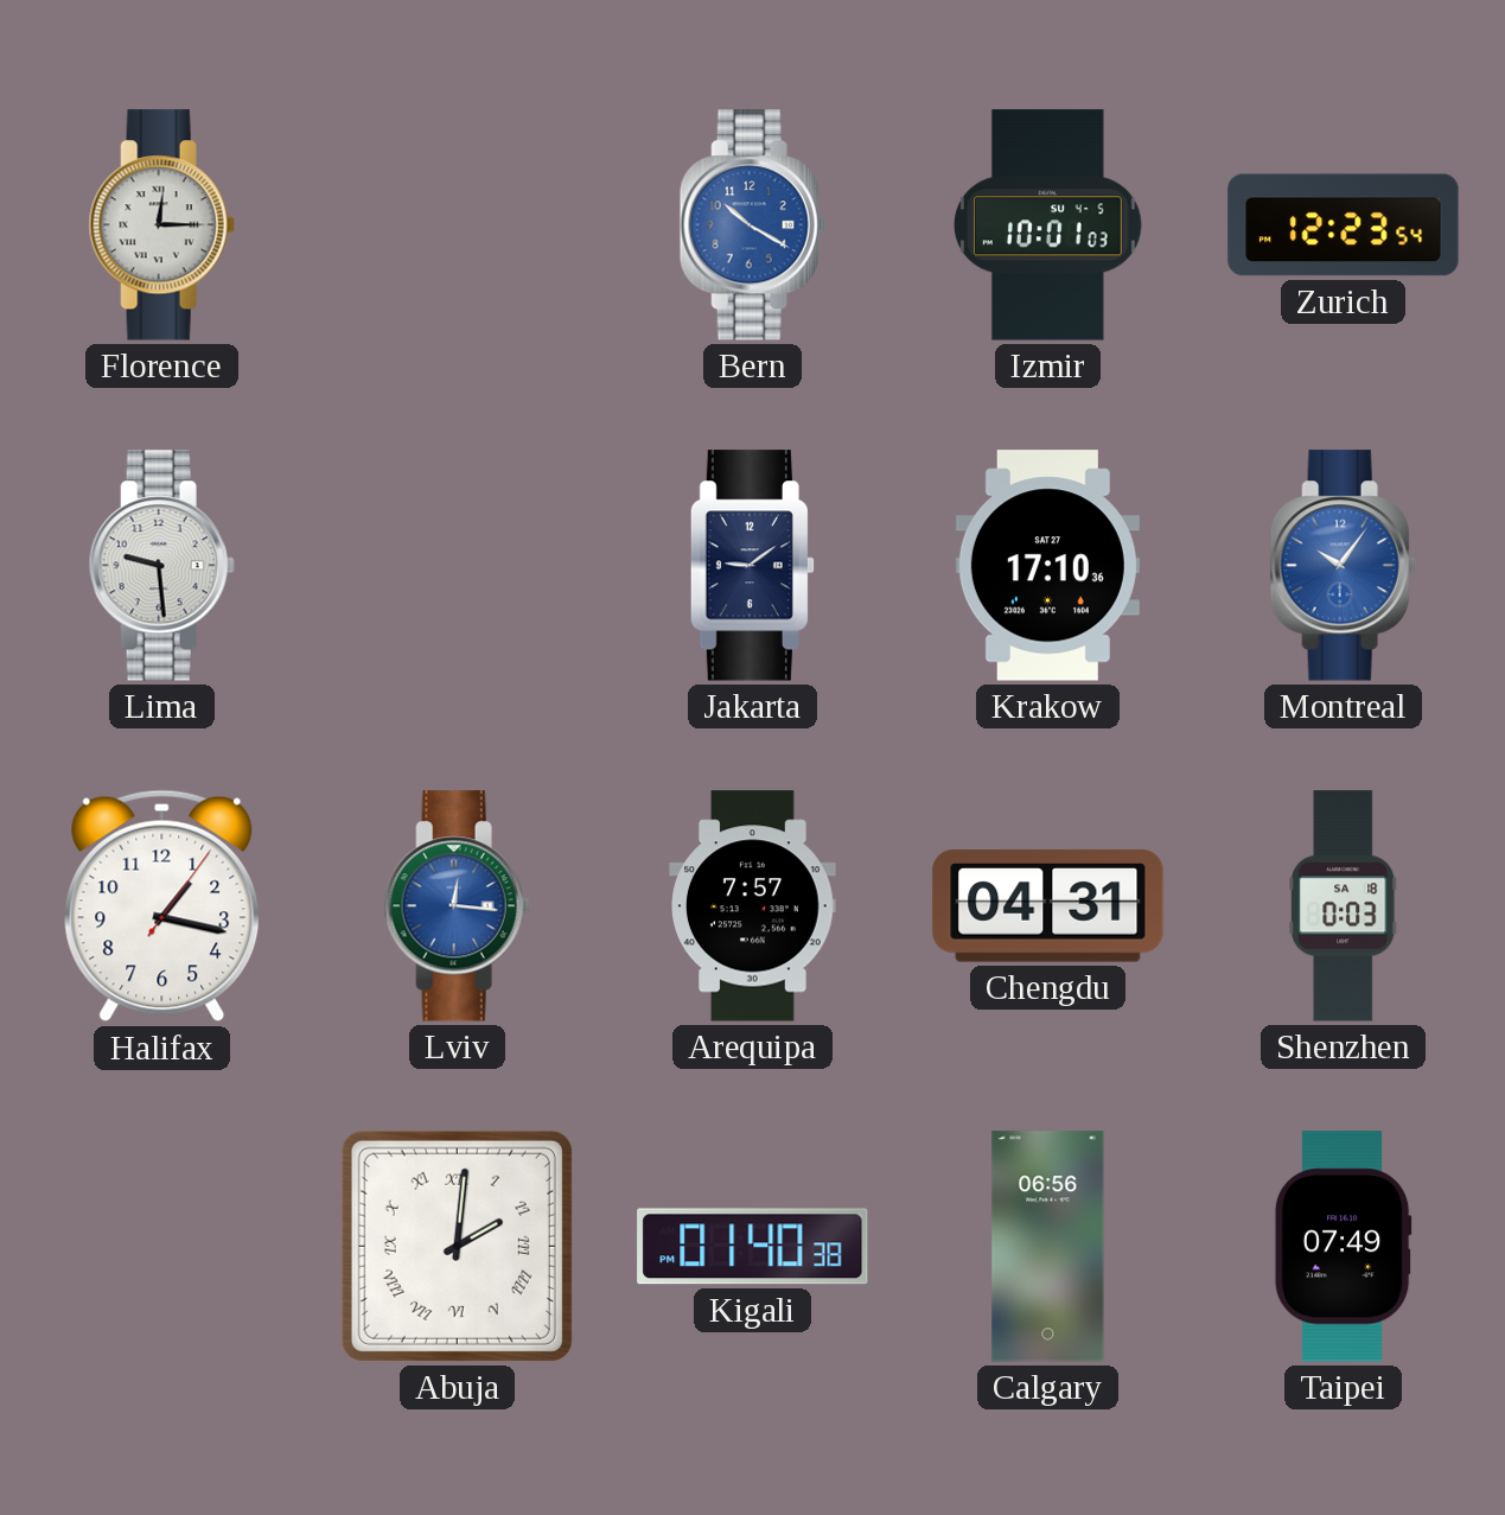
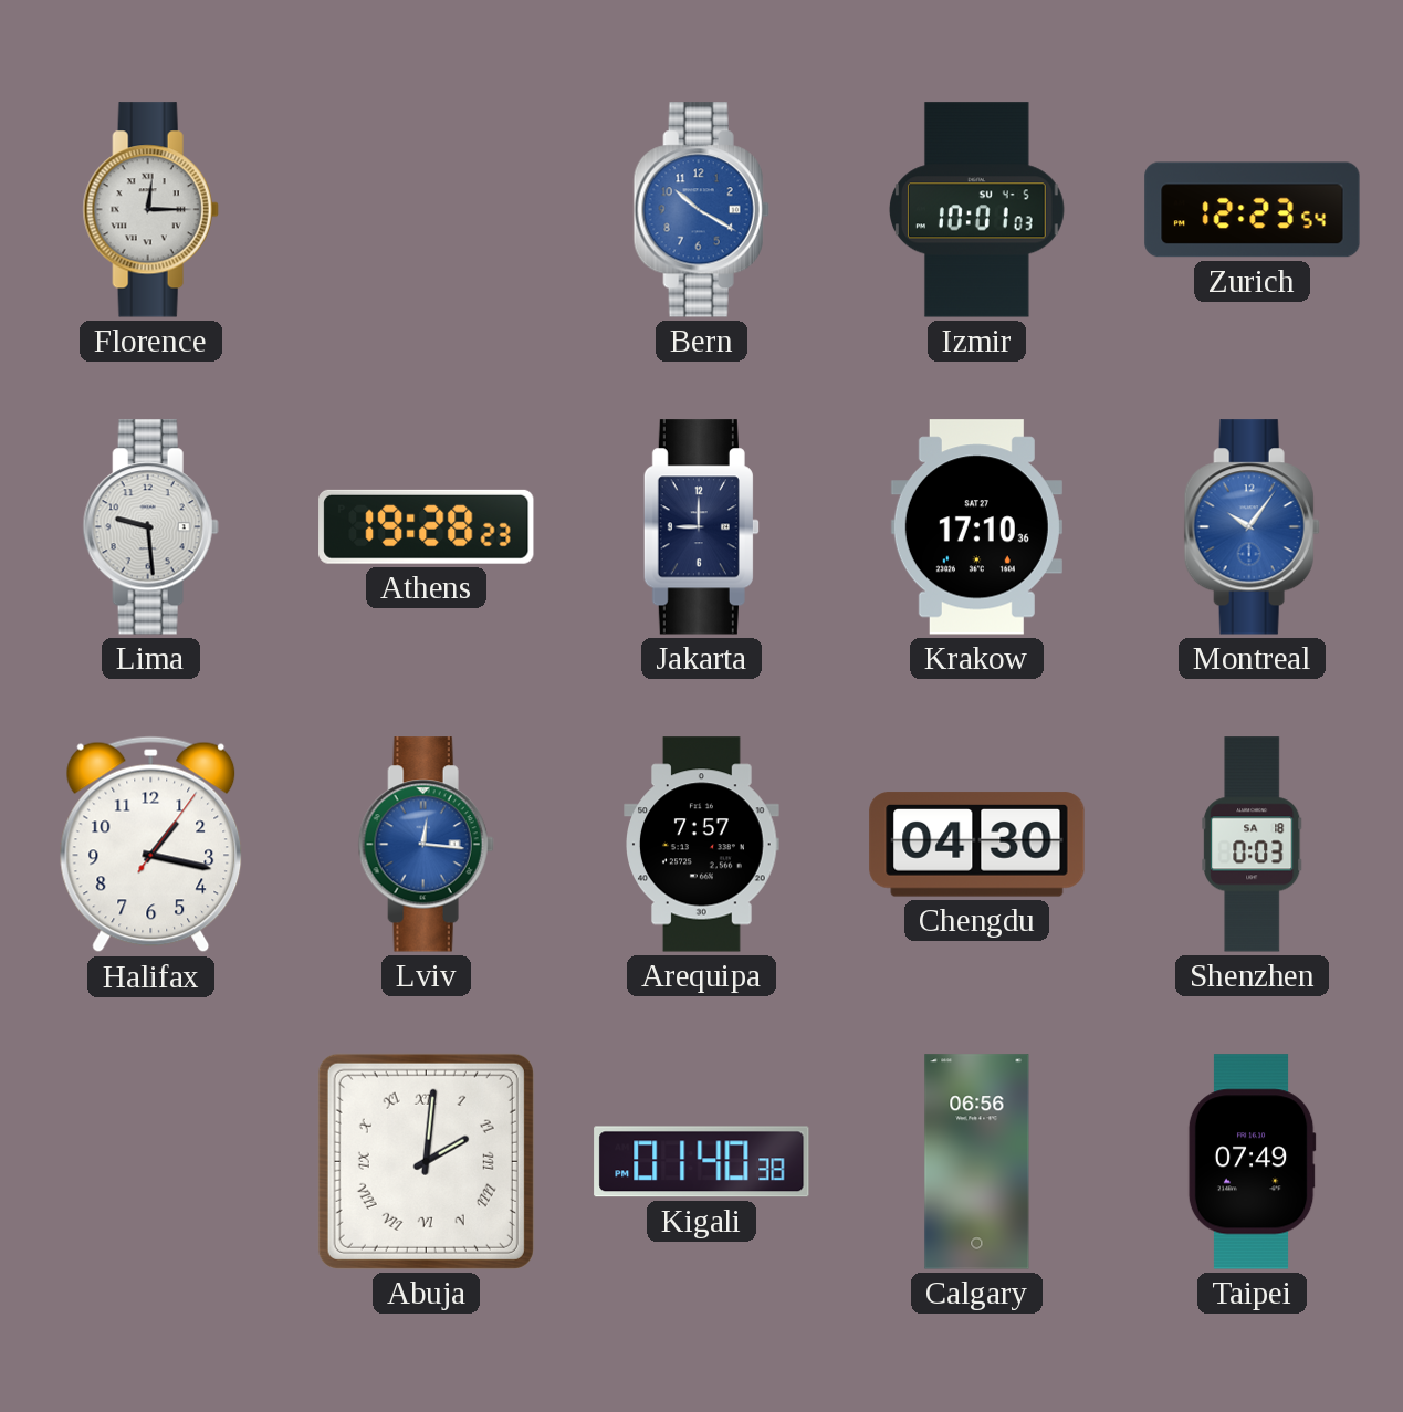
Athens: none -> 19:28
Jakarta: 9:09 -> 9:00
Chengdu: 04:31 -> 04:30
